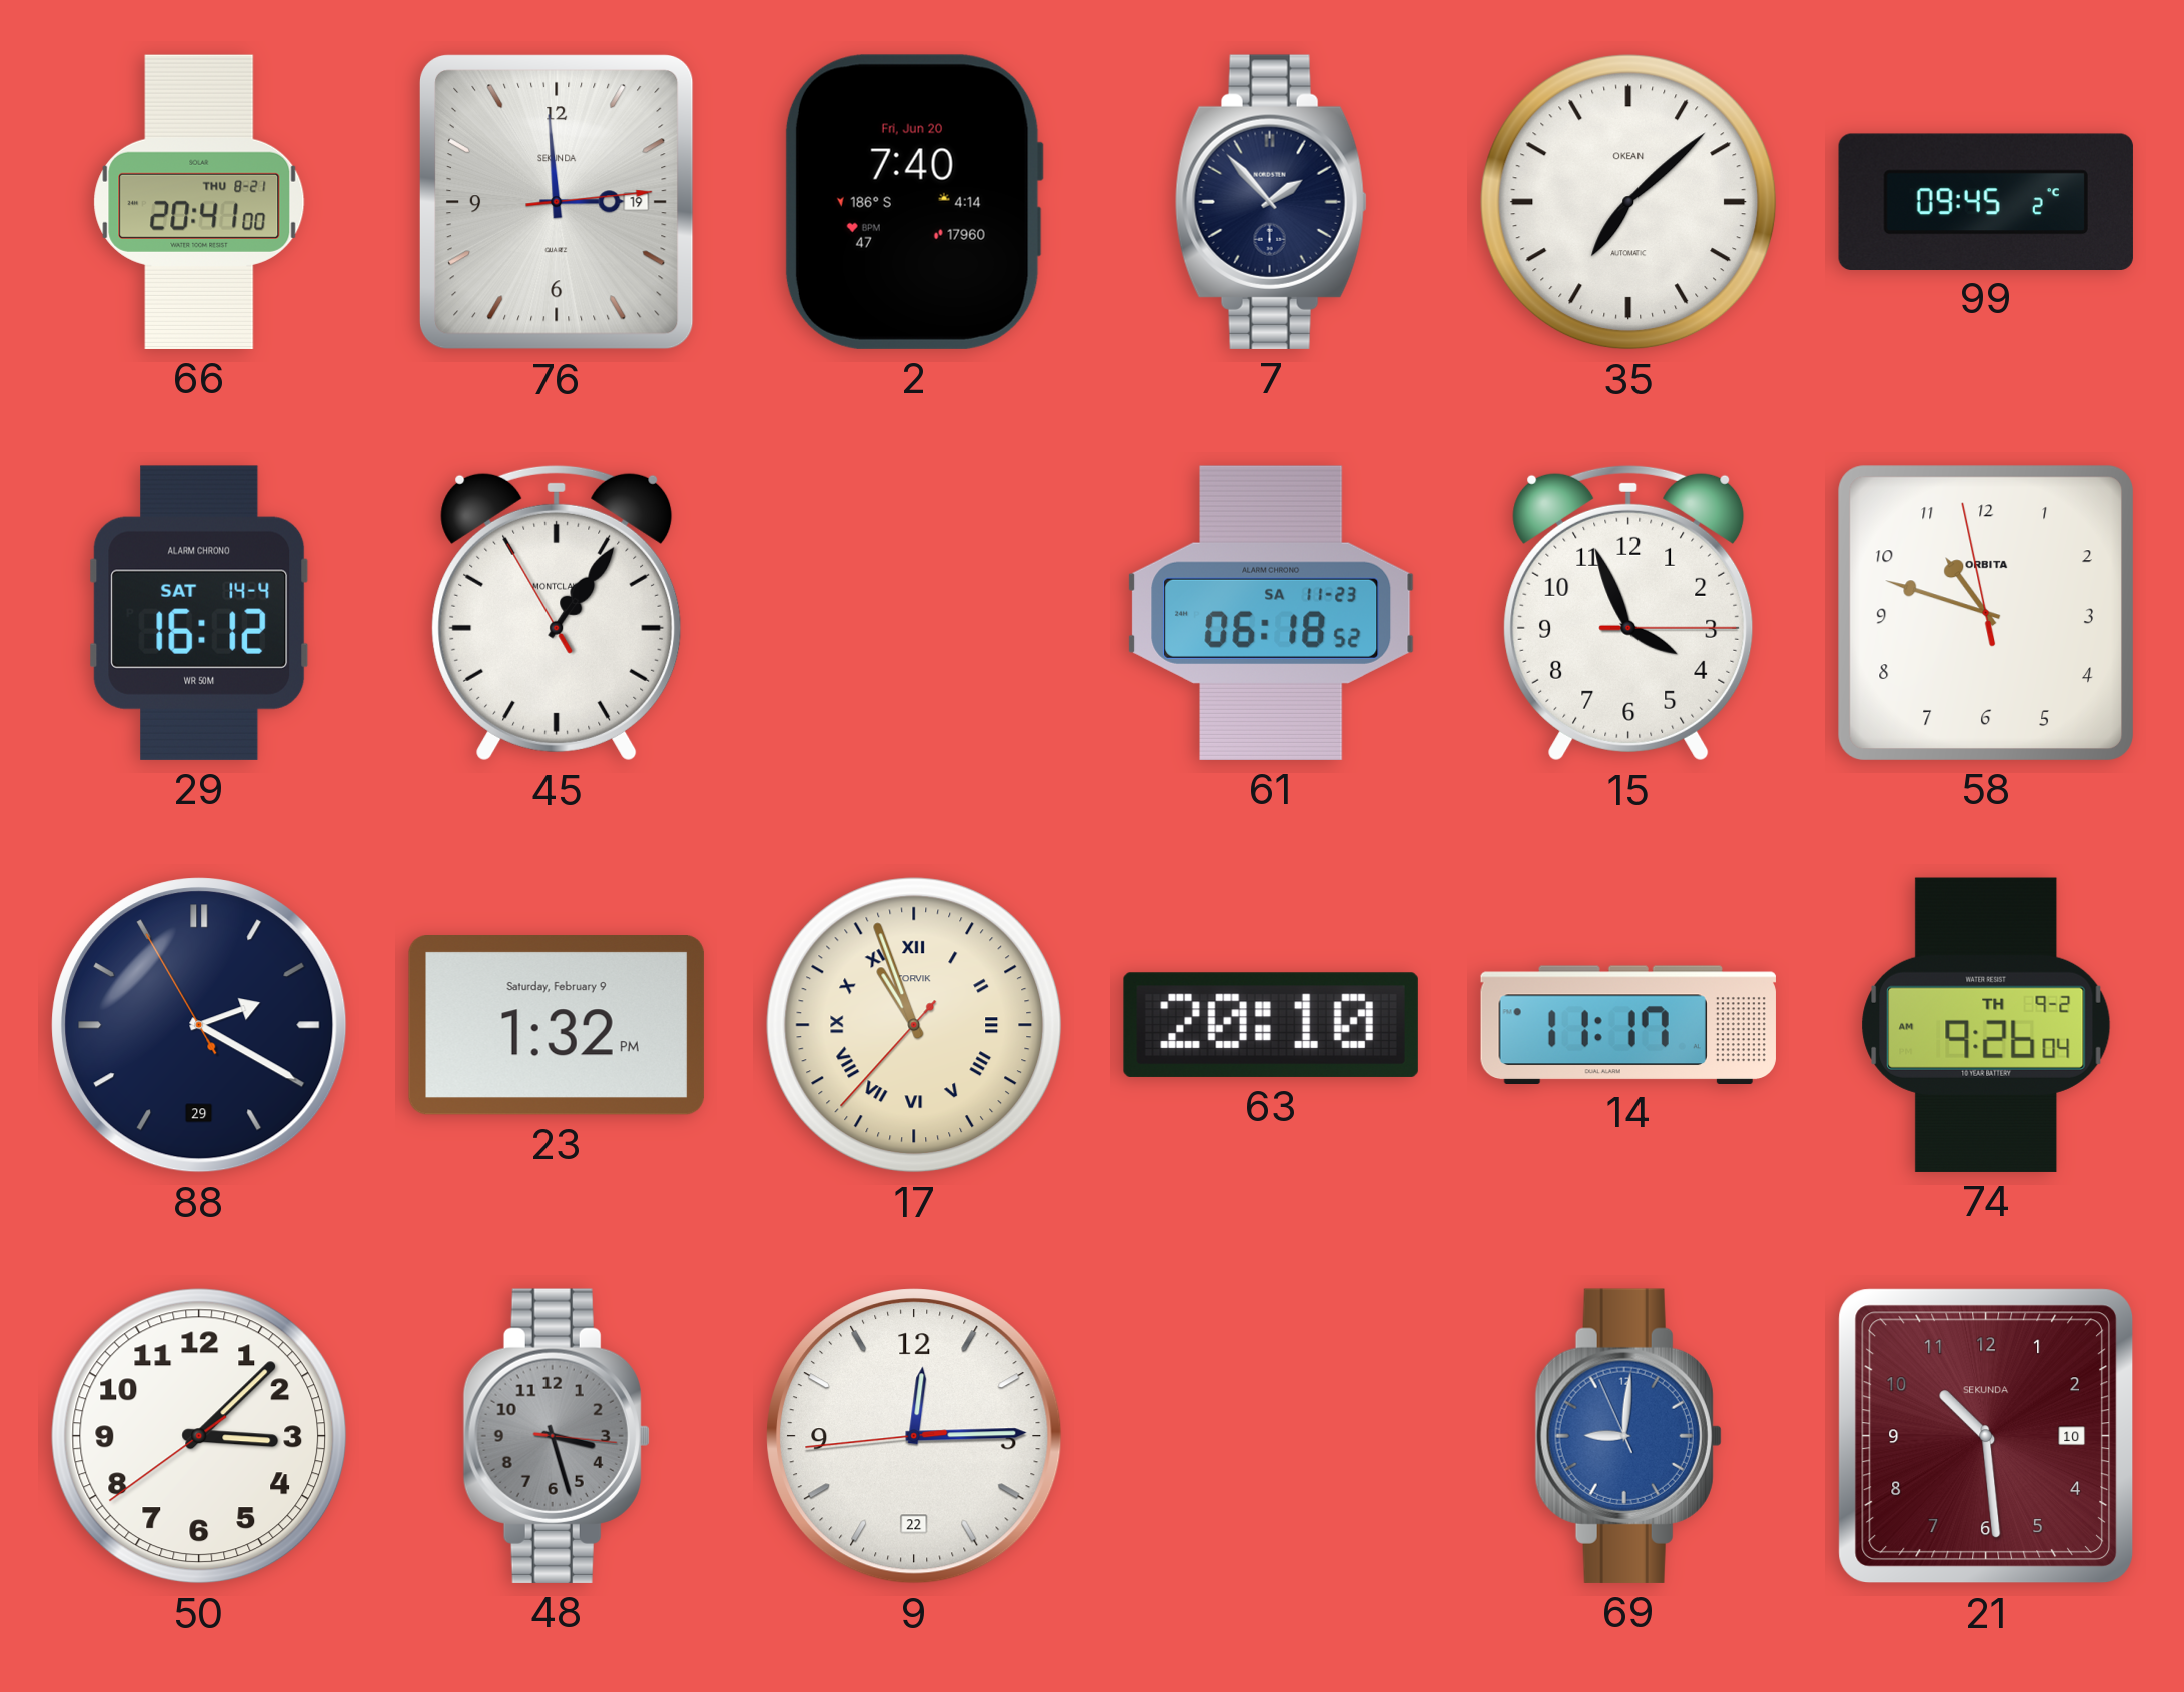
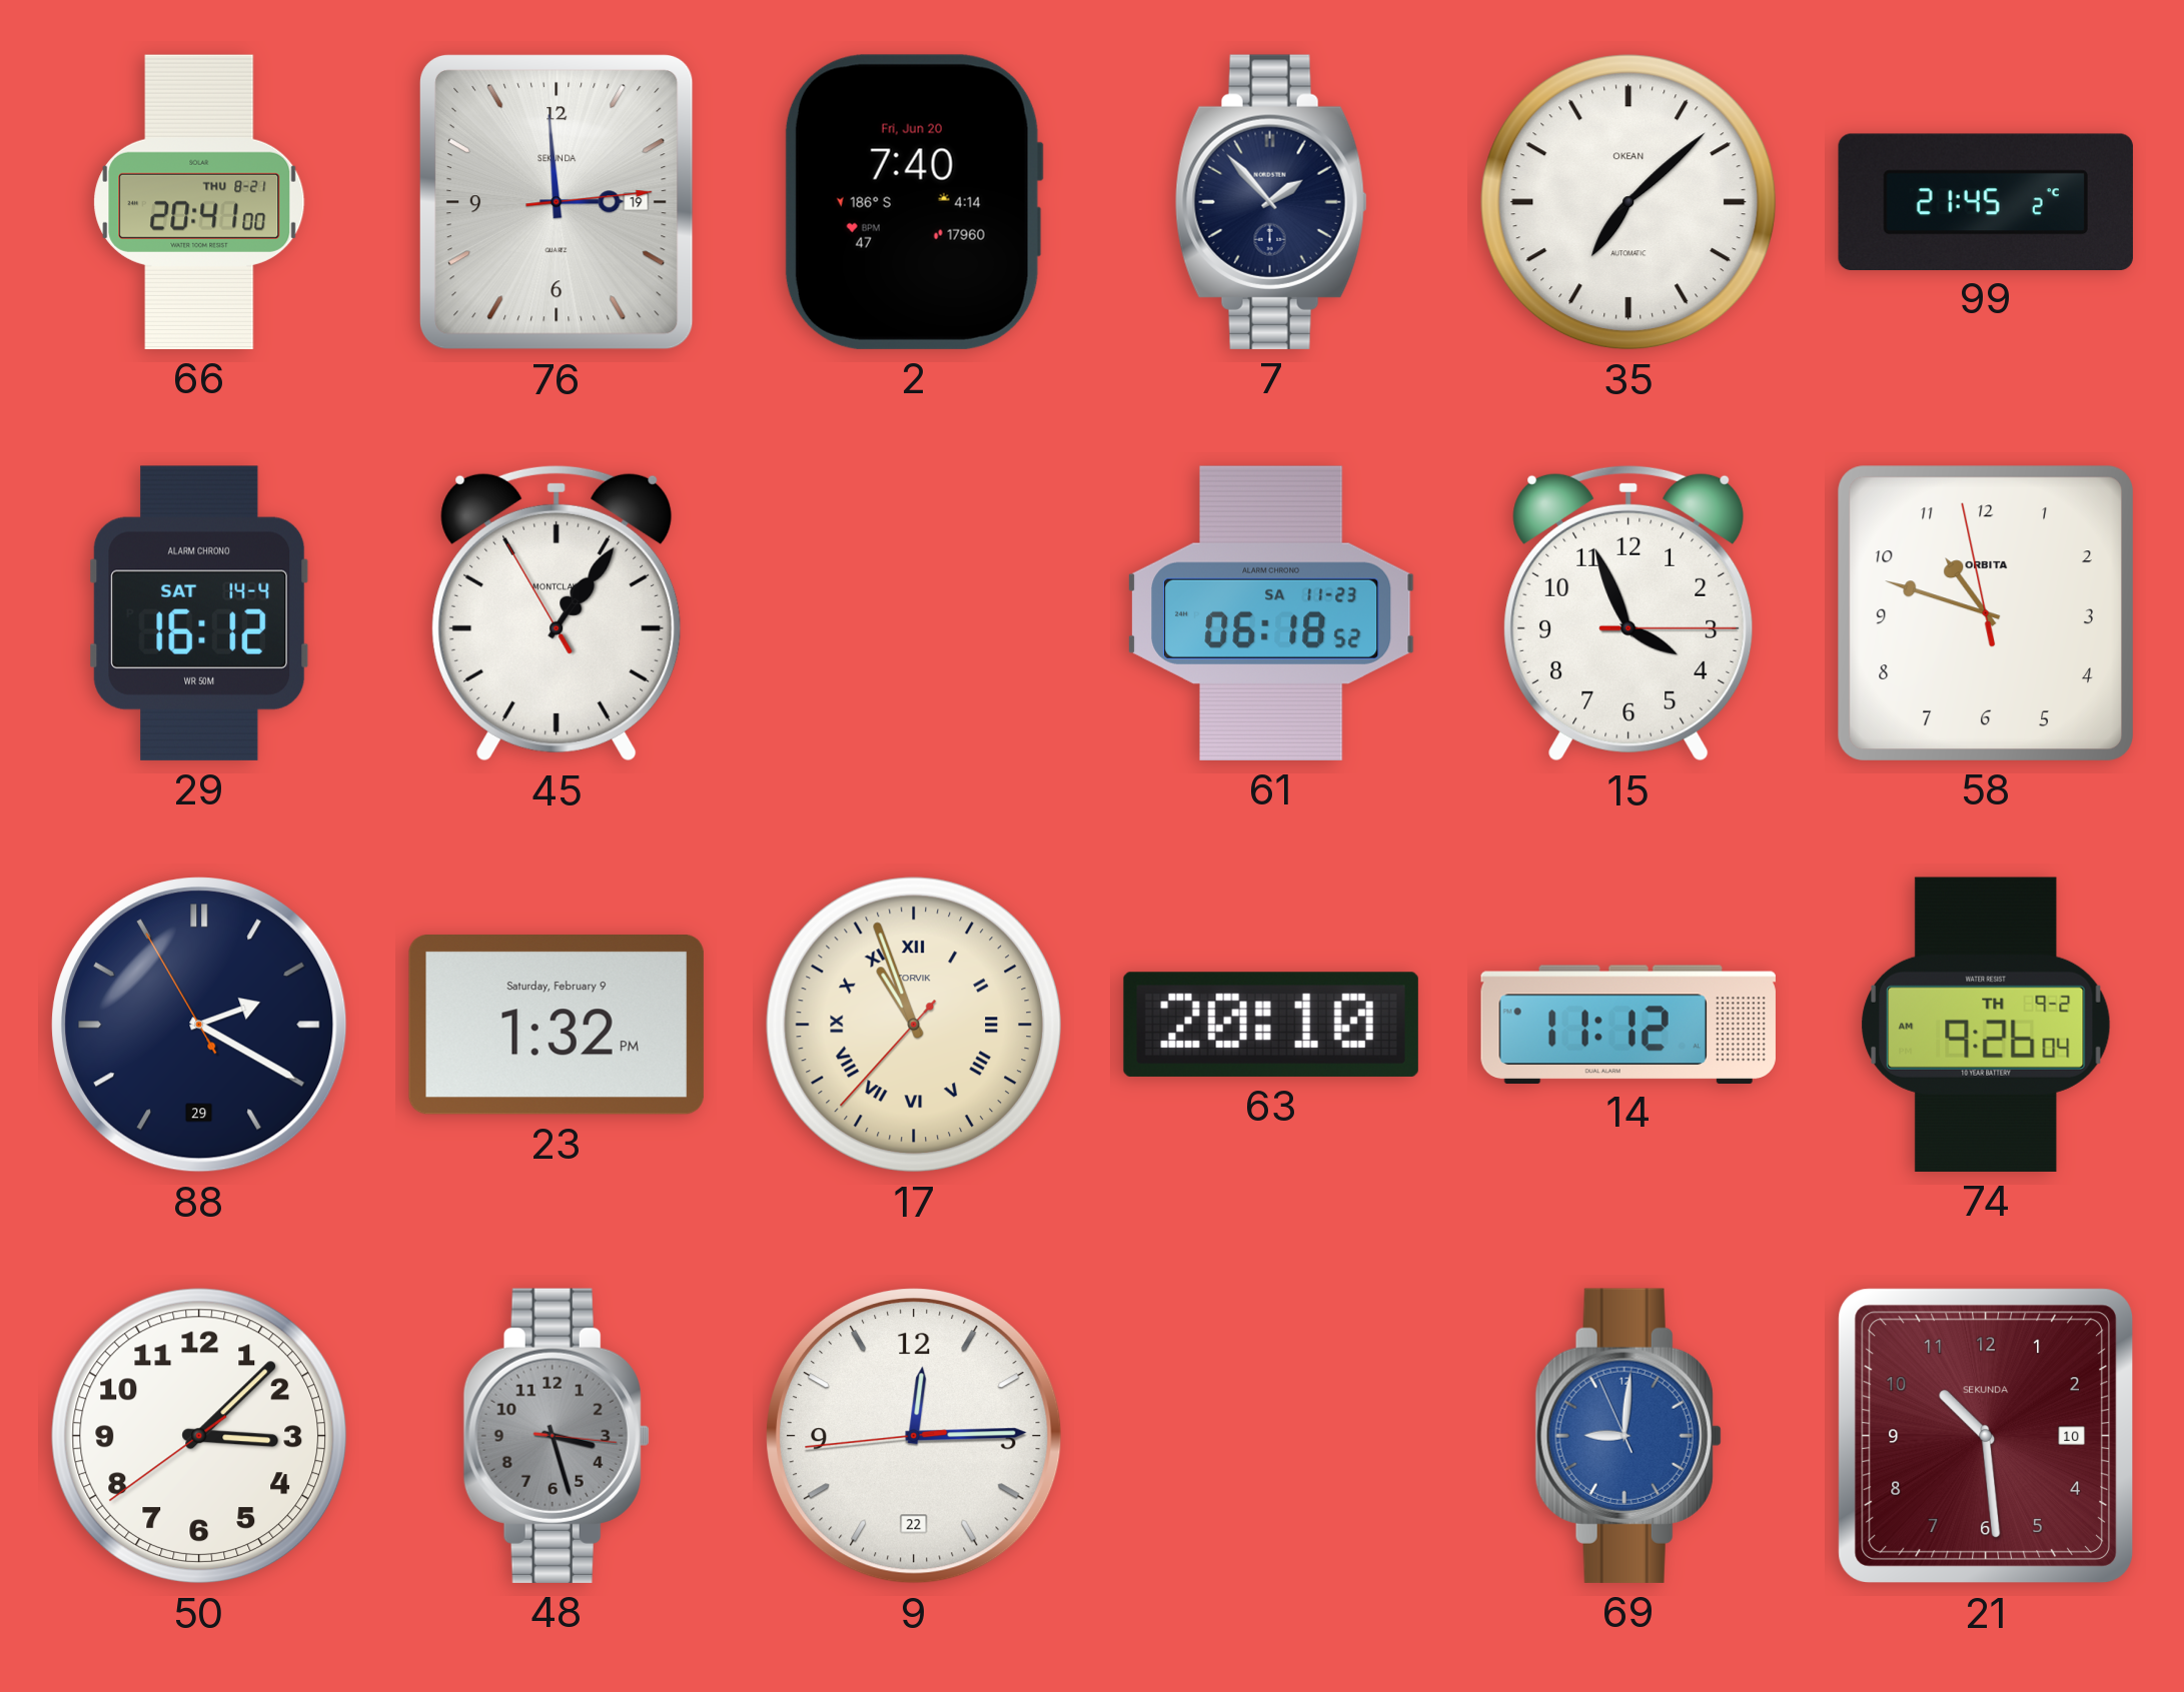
99: 09:45 -> 21:45
14: 11:17 -> 11:12
